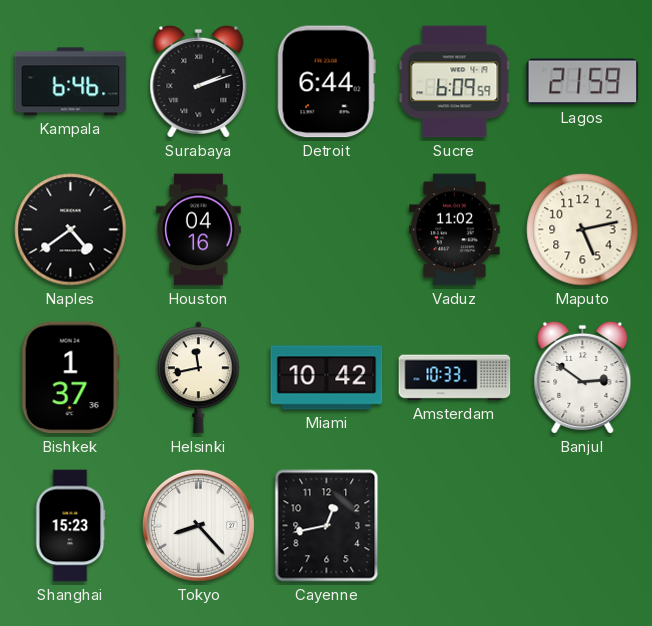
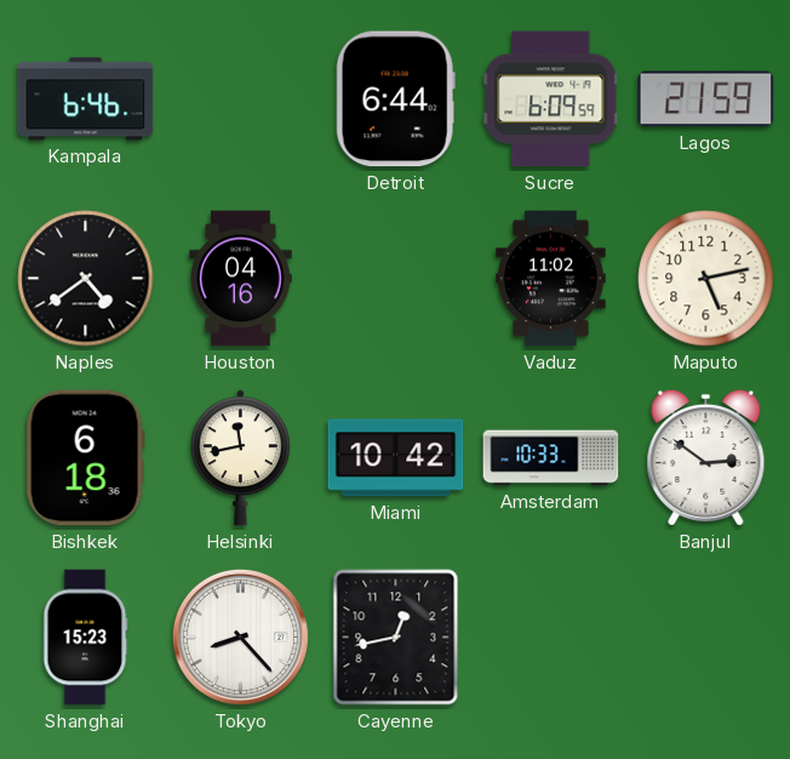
Surabaya: 2:12 -> none
Bishkek: 1:37 -> 6:18
